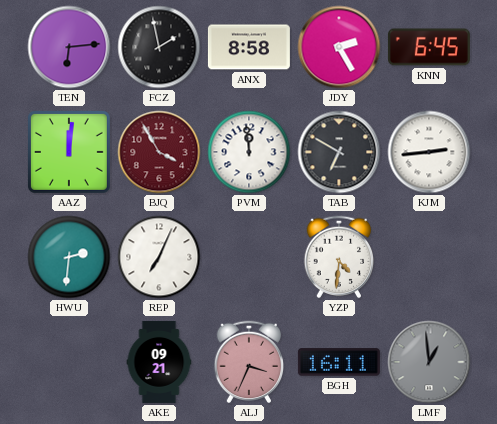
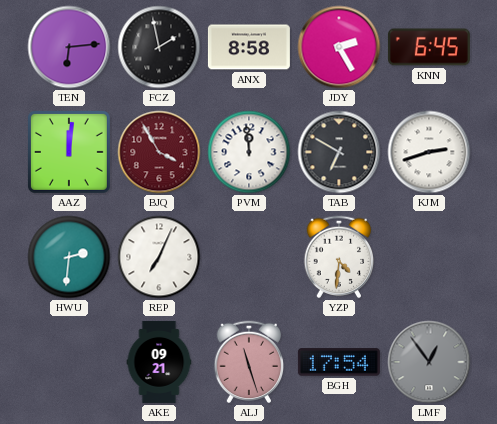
KJM: 2:44 -> 2:42
ALJ: 3:34 -> 11:27
BGH: 16:11 -> 17:54
LMF: 12:59 -> 12:54
